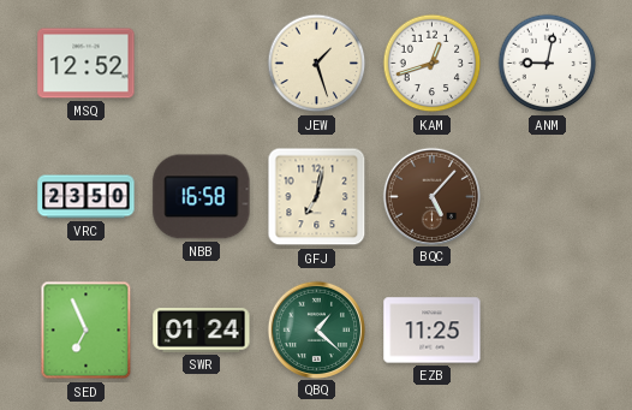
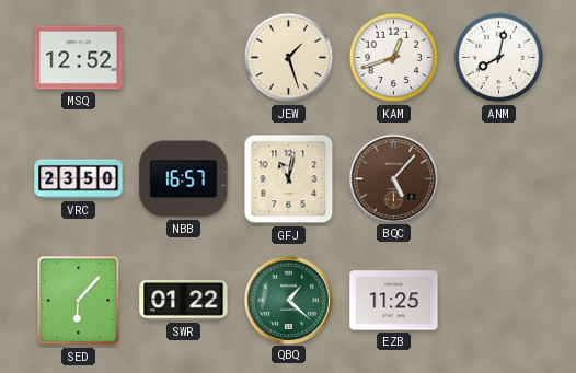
ANM: 9:02 -> 8:02
NBB: 16:58 -> 16:57
GFJ: 7:02 -> 11:02
SED: 6:56 -> 6:07
SWR: 01:24 -> 01:22
